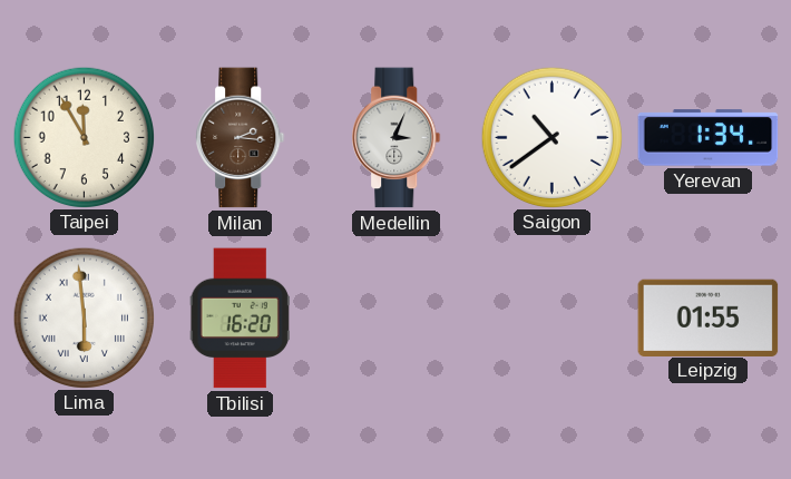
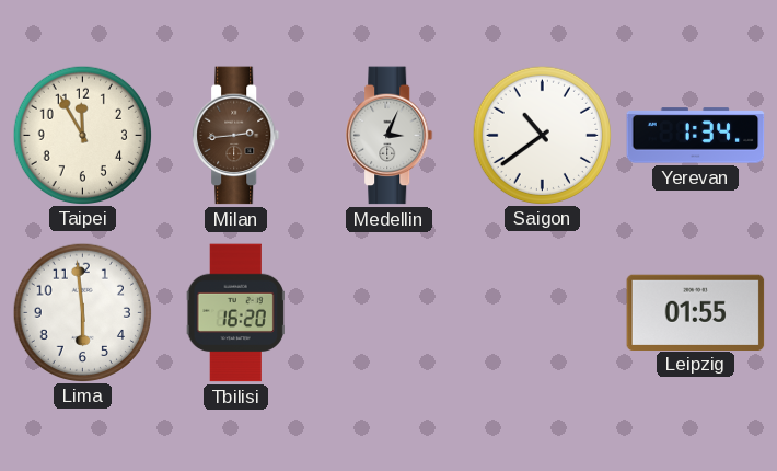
Milan: 2:16 -> 2:44
Lima numerals: Roman -> Arabic
